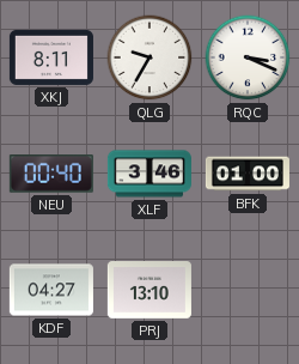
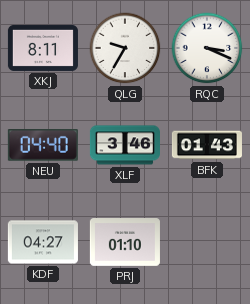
NEU: 00:40 -> 04:40
BFK: 01:00 -> 01:43
PRJ: 13:10 -> 01:10
